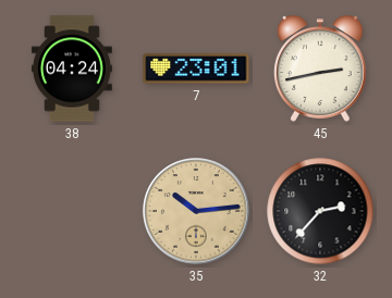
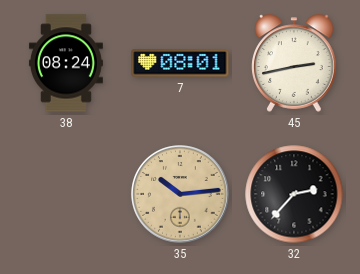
38: 04:24 -> 08:24
7: 23:01 -> 08:01
